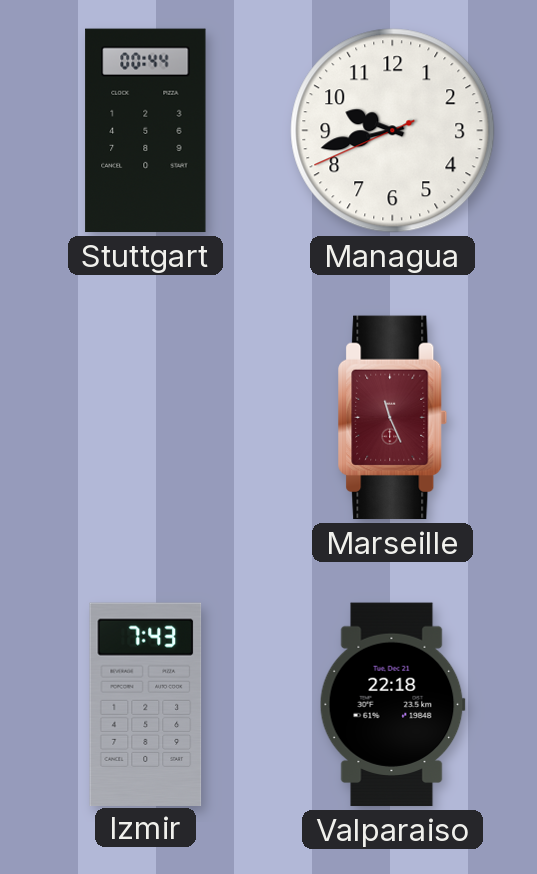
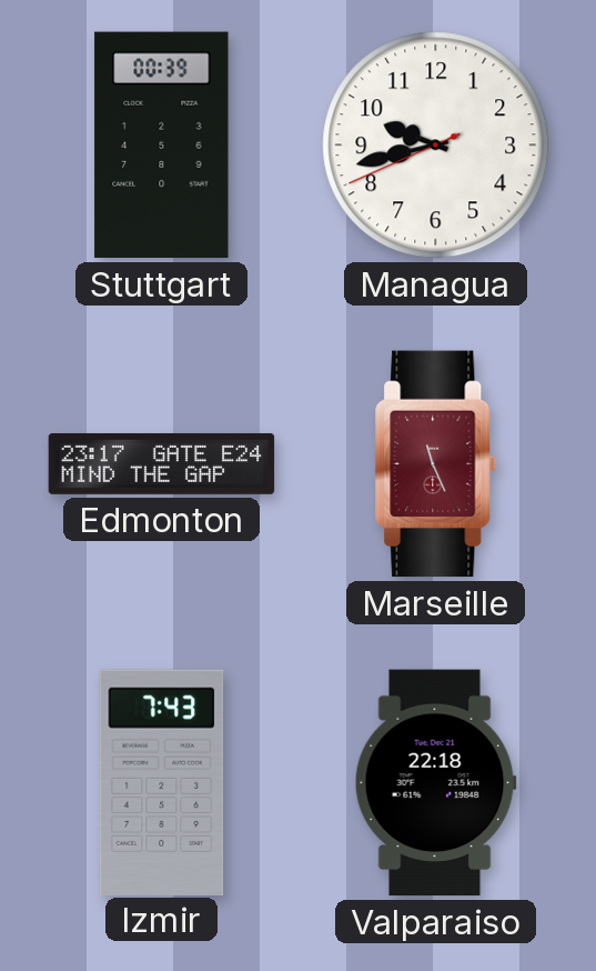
Stuttgart: 00:44 -> 00:39
Edmonton: none -> 23:17
